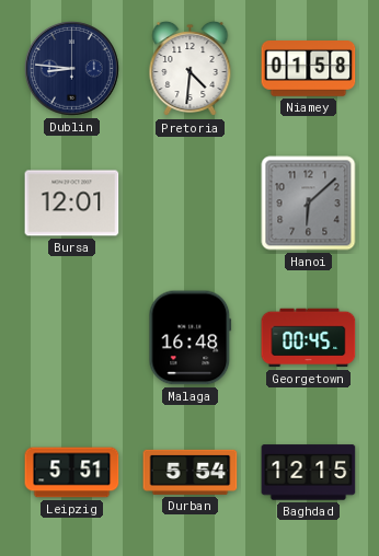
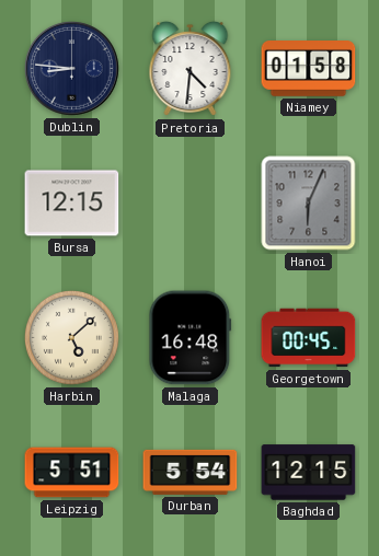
Bursa: 12:01 -> 12:15
Hanoi: 6:08 -> 6:04
Harbin: none -> 5:08
